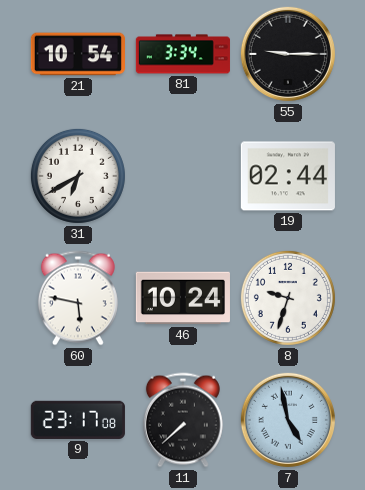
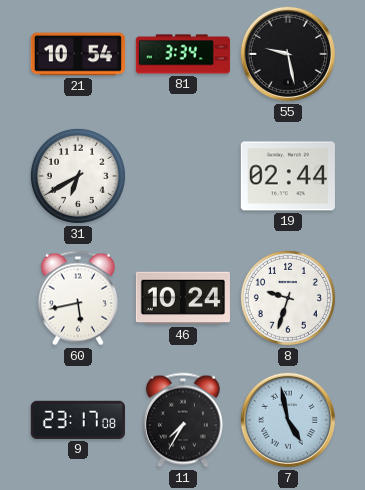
55: 9:15 -> 9:28
60: 5:47 -> 5:43
11: 7:38 -> 7:35
